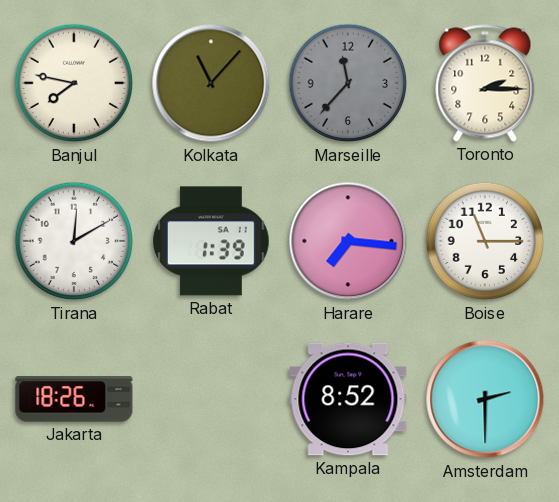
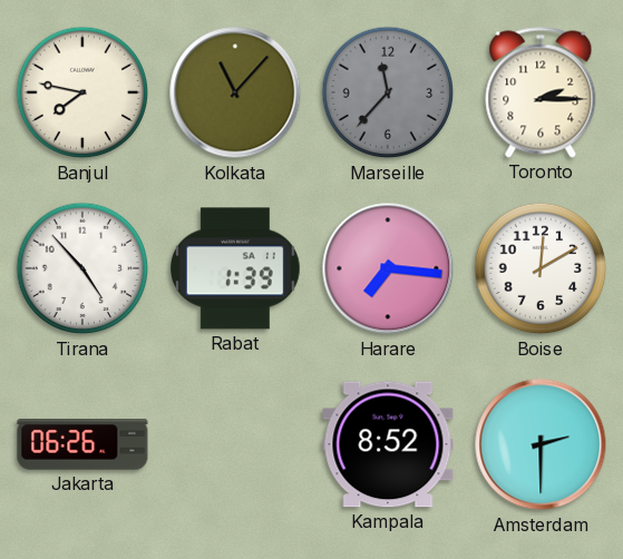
Tirana: 12:10 -> 4:53
Boise: 11:15 -> 12:10
Jakarta: 18:26 -> 06:26
